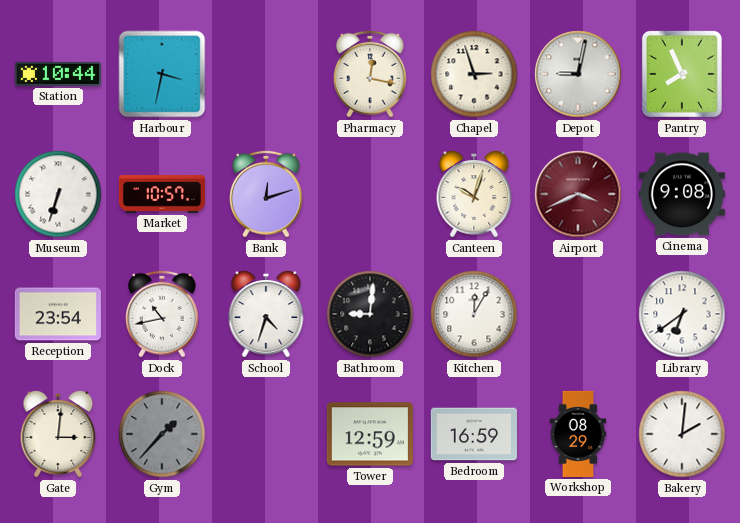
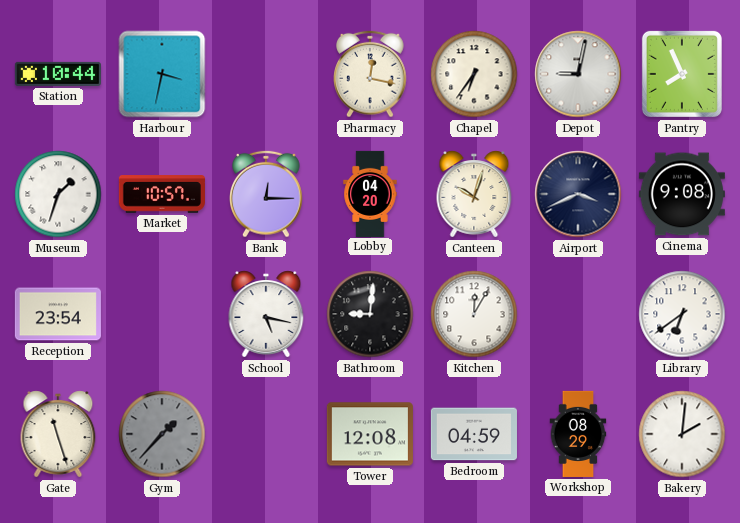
Chapel: 2:57 -> 6:36
Museum: 6:33 -> 1:33
Bank: 12:12 -> 12:15
Lobby: none -> 04:20
Airport dial: burgundy -> navy
Dock: 10:43 -> none
School: 4:33 -> 5:17
Gate: 3:01 -> 11:27
Tower: 12:59 -> 12:08
Bedroom: 16:59 -> 04:59
